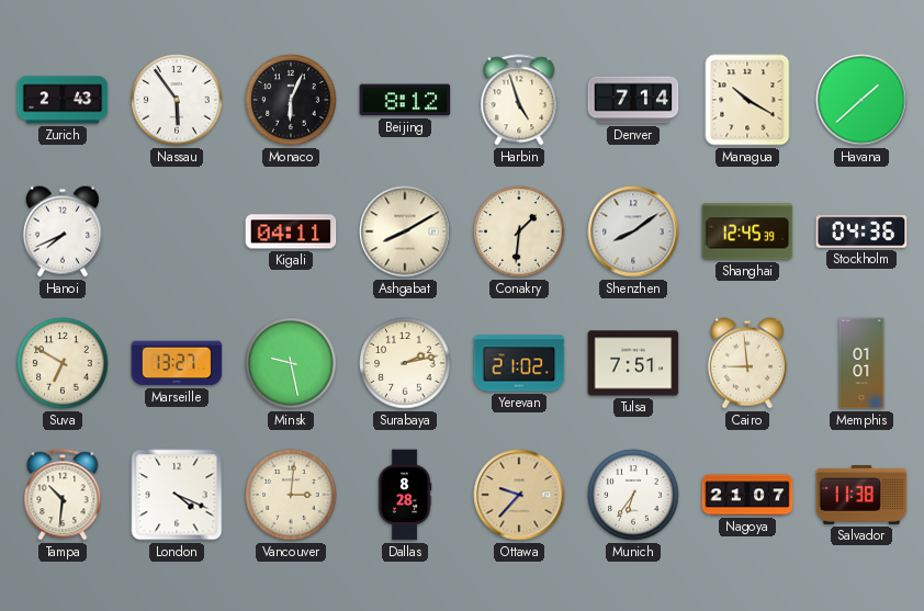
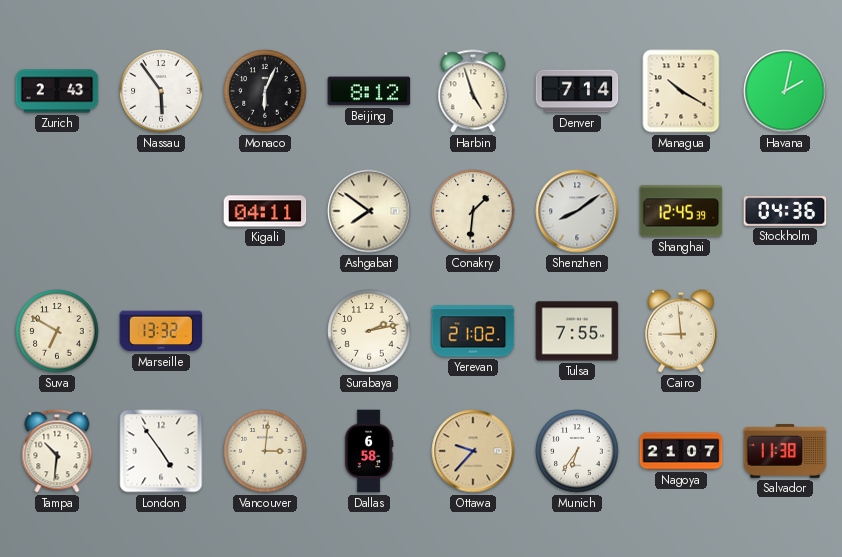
Havana: 1:38 -> 2:02
Hanoi: 7:41 -> none
Ashgabat: 8:10 -> 7:51
Marseille: 13:27 -> 13:32
Minsk: 9:28 -> none
Tulsa: 7:51 -> 7:55
Memphis: 01:01 -> none
London: 4:19 -> 4:54
Dallas: 8:28 -> 6:58
